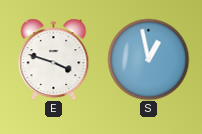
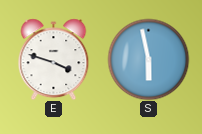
S: 12:58 -> 5:58
